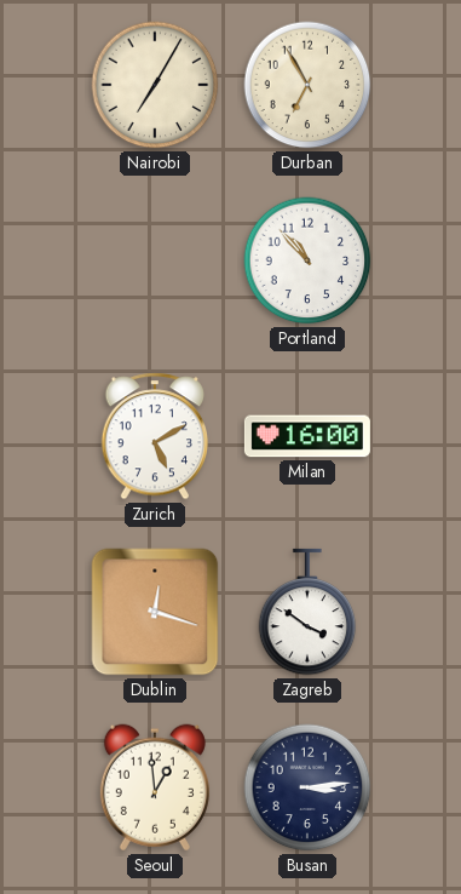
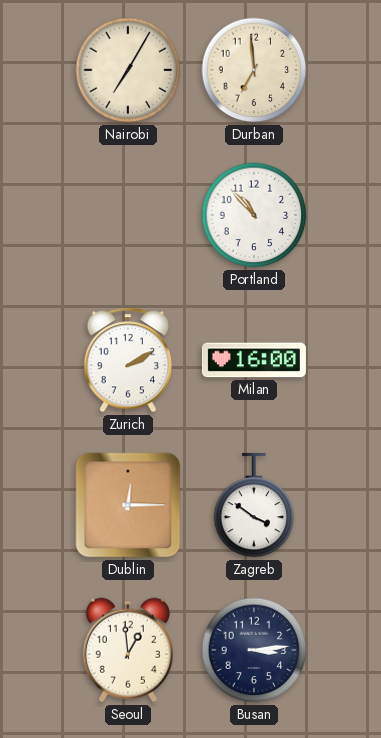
Durban: 6:55 -> 6:59
Zurich: 5:10 -> 2:10
Dublin: 12:18 -> 12:15
